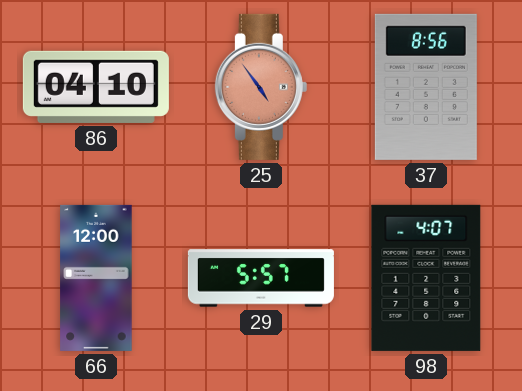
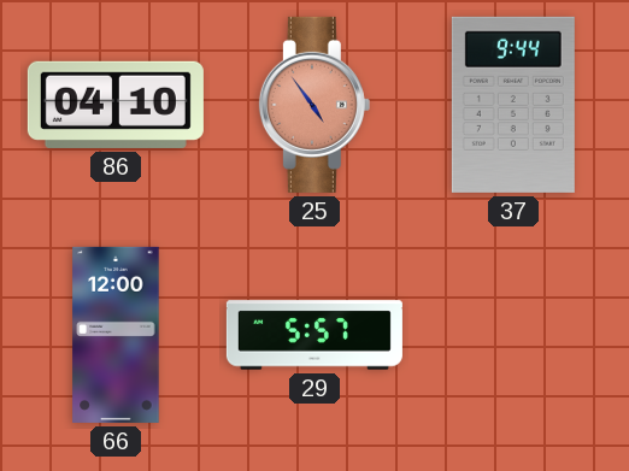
37: 8:56 -> 9:44
98: 4:07 -> none
